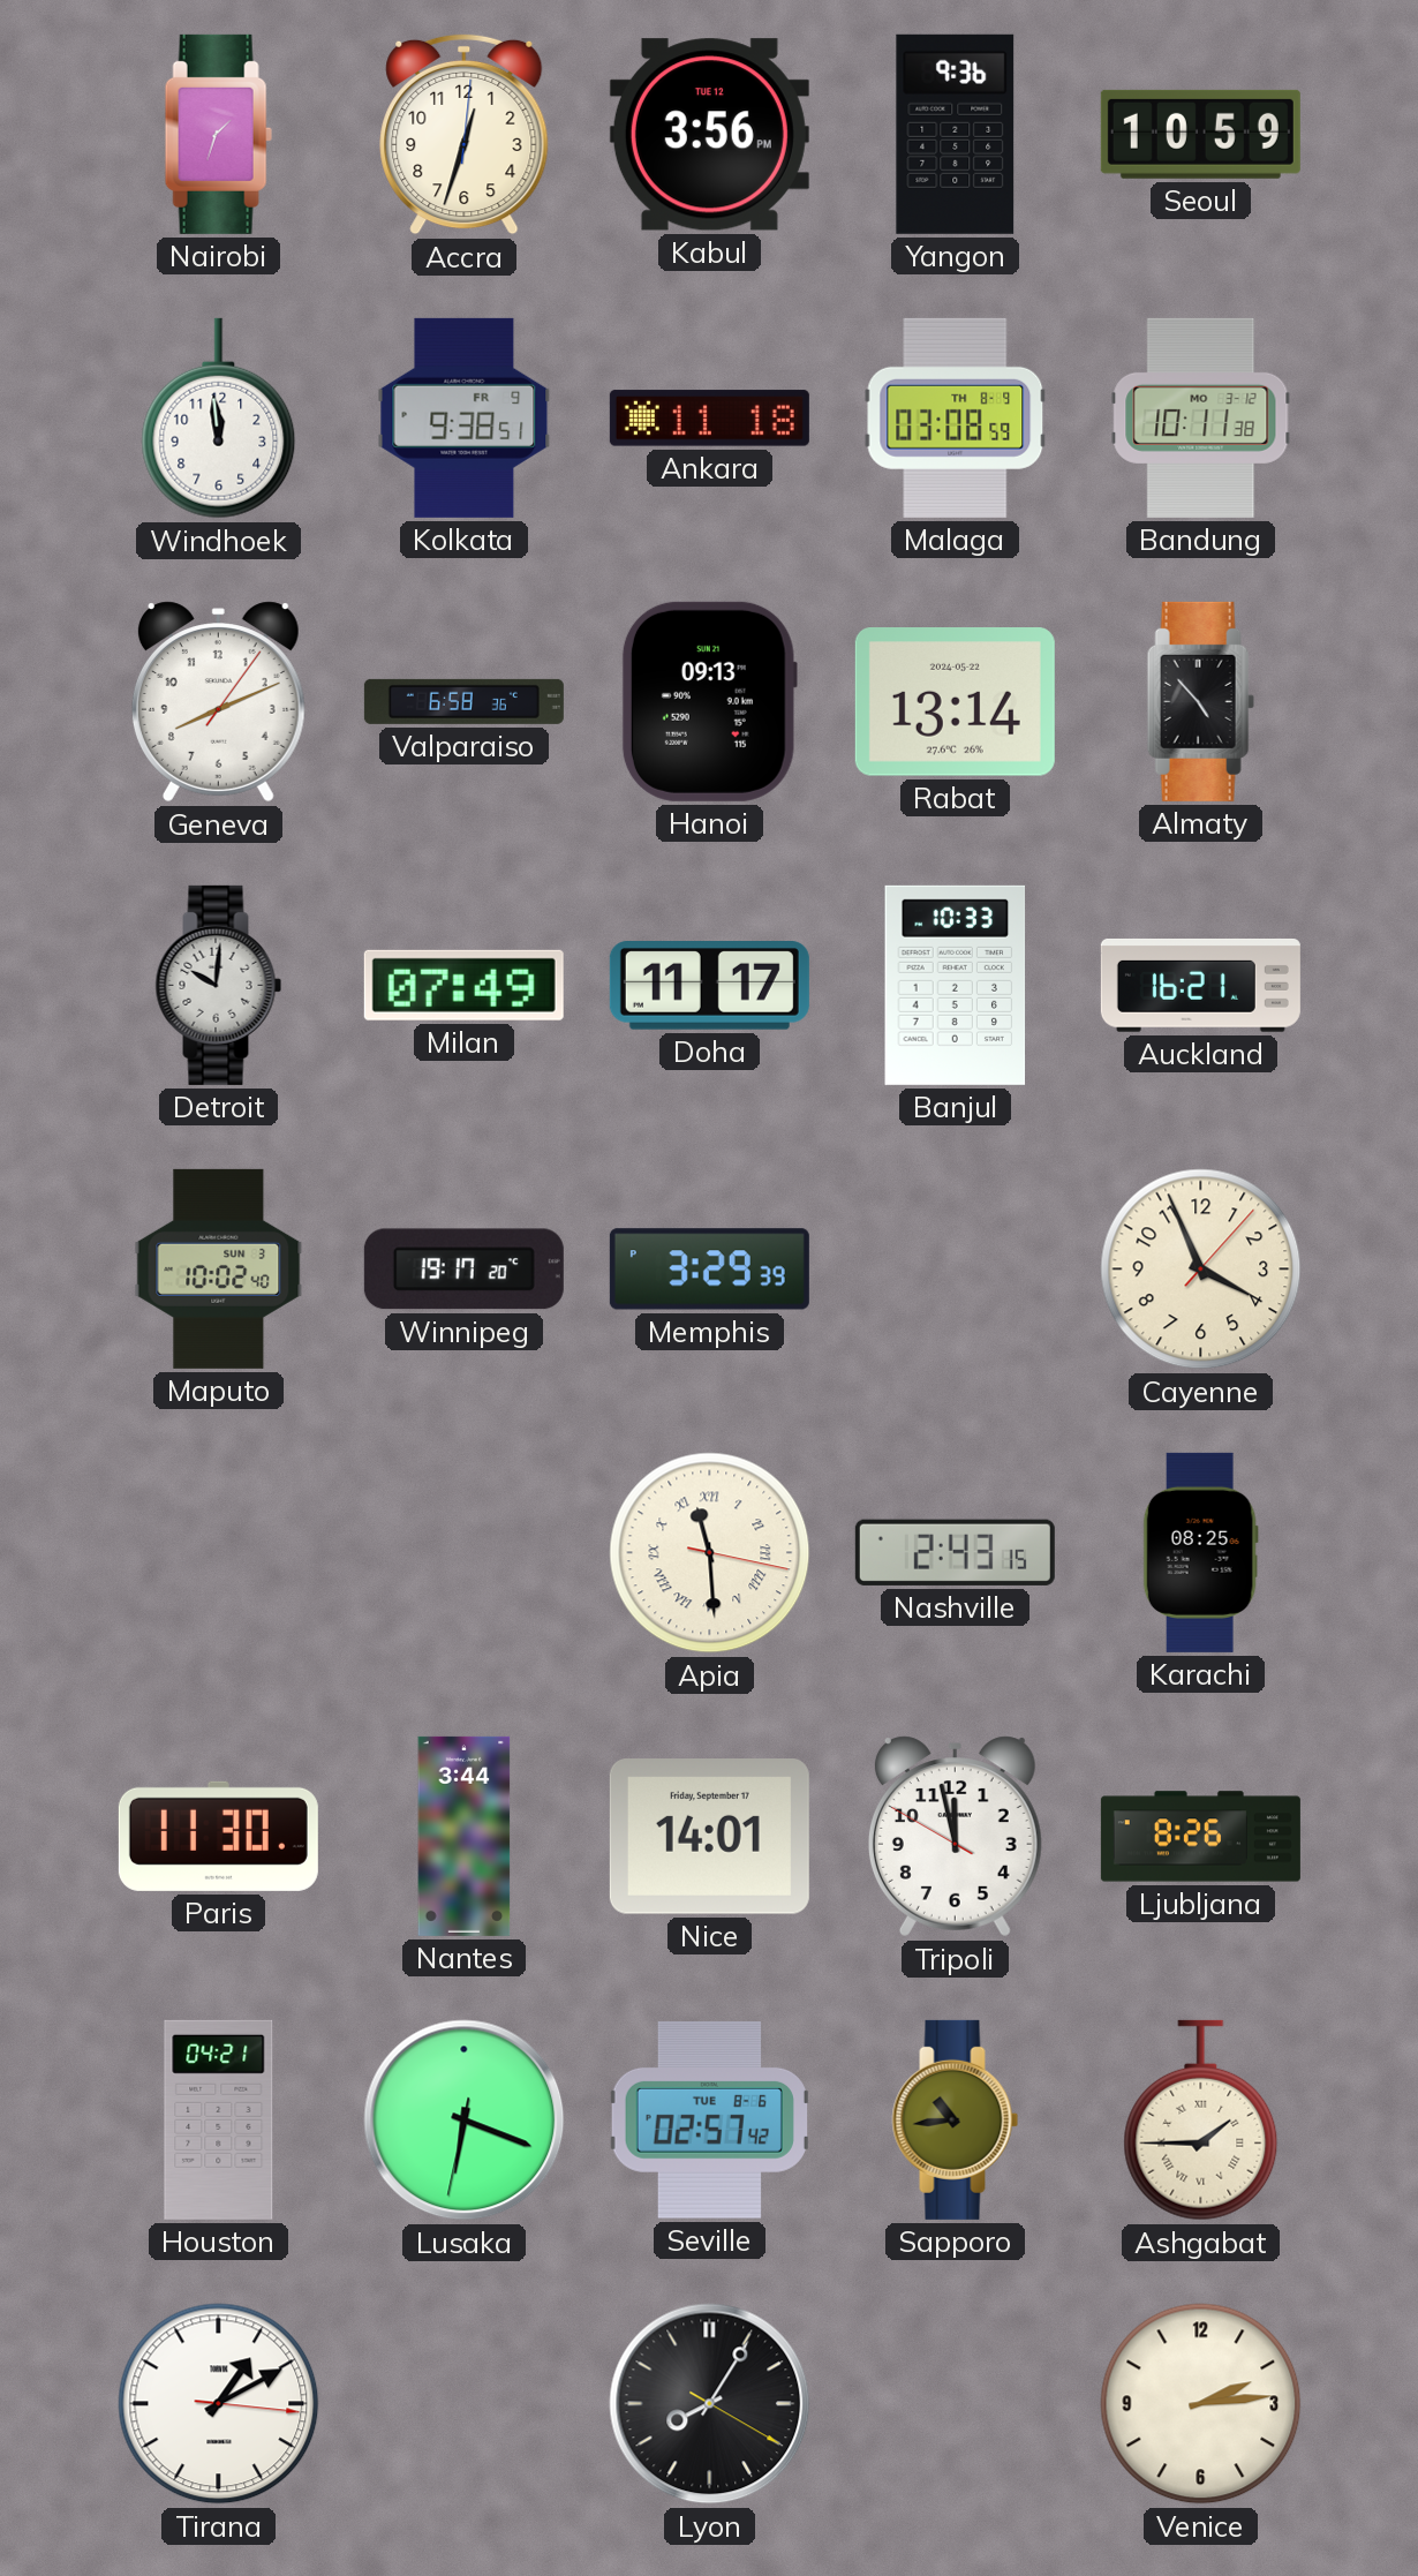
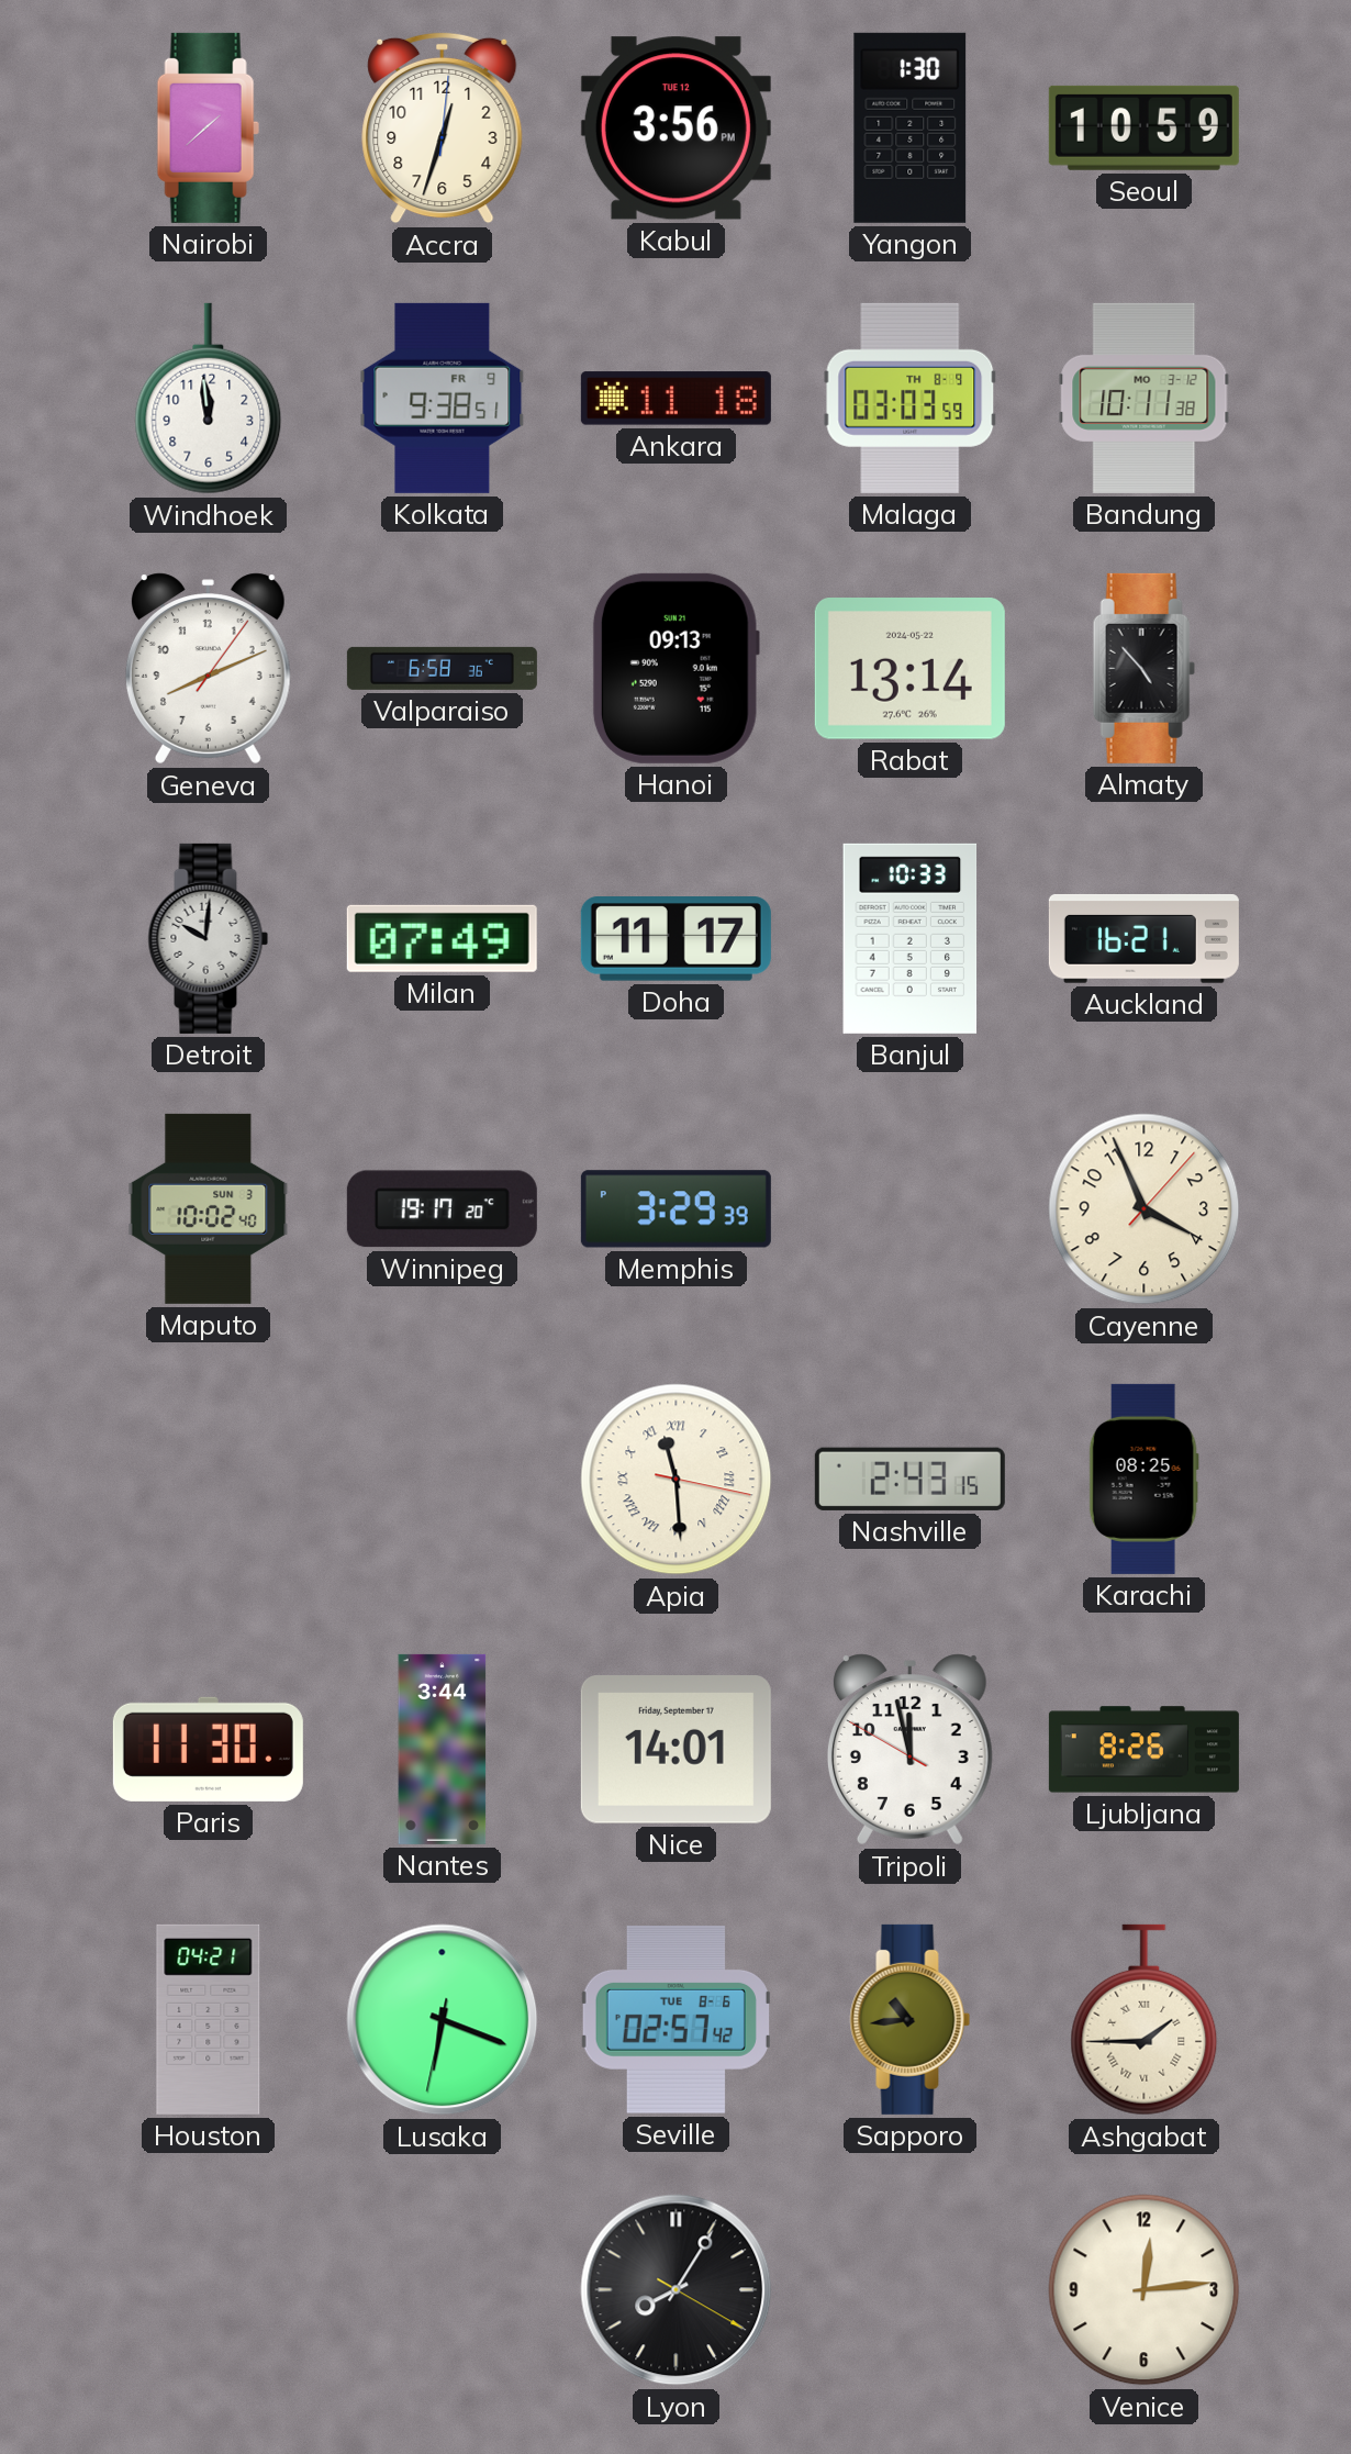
Nairobi: 1:33 -> 1:38
Yangon: 9:36 -> 1:30
Malaga: 03:08 -> 03:03
Tirana: 1:10 -> none
Venice: 2:14 -> 12:14
